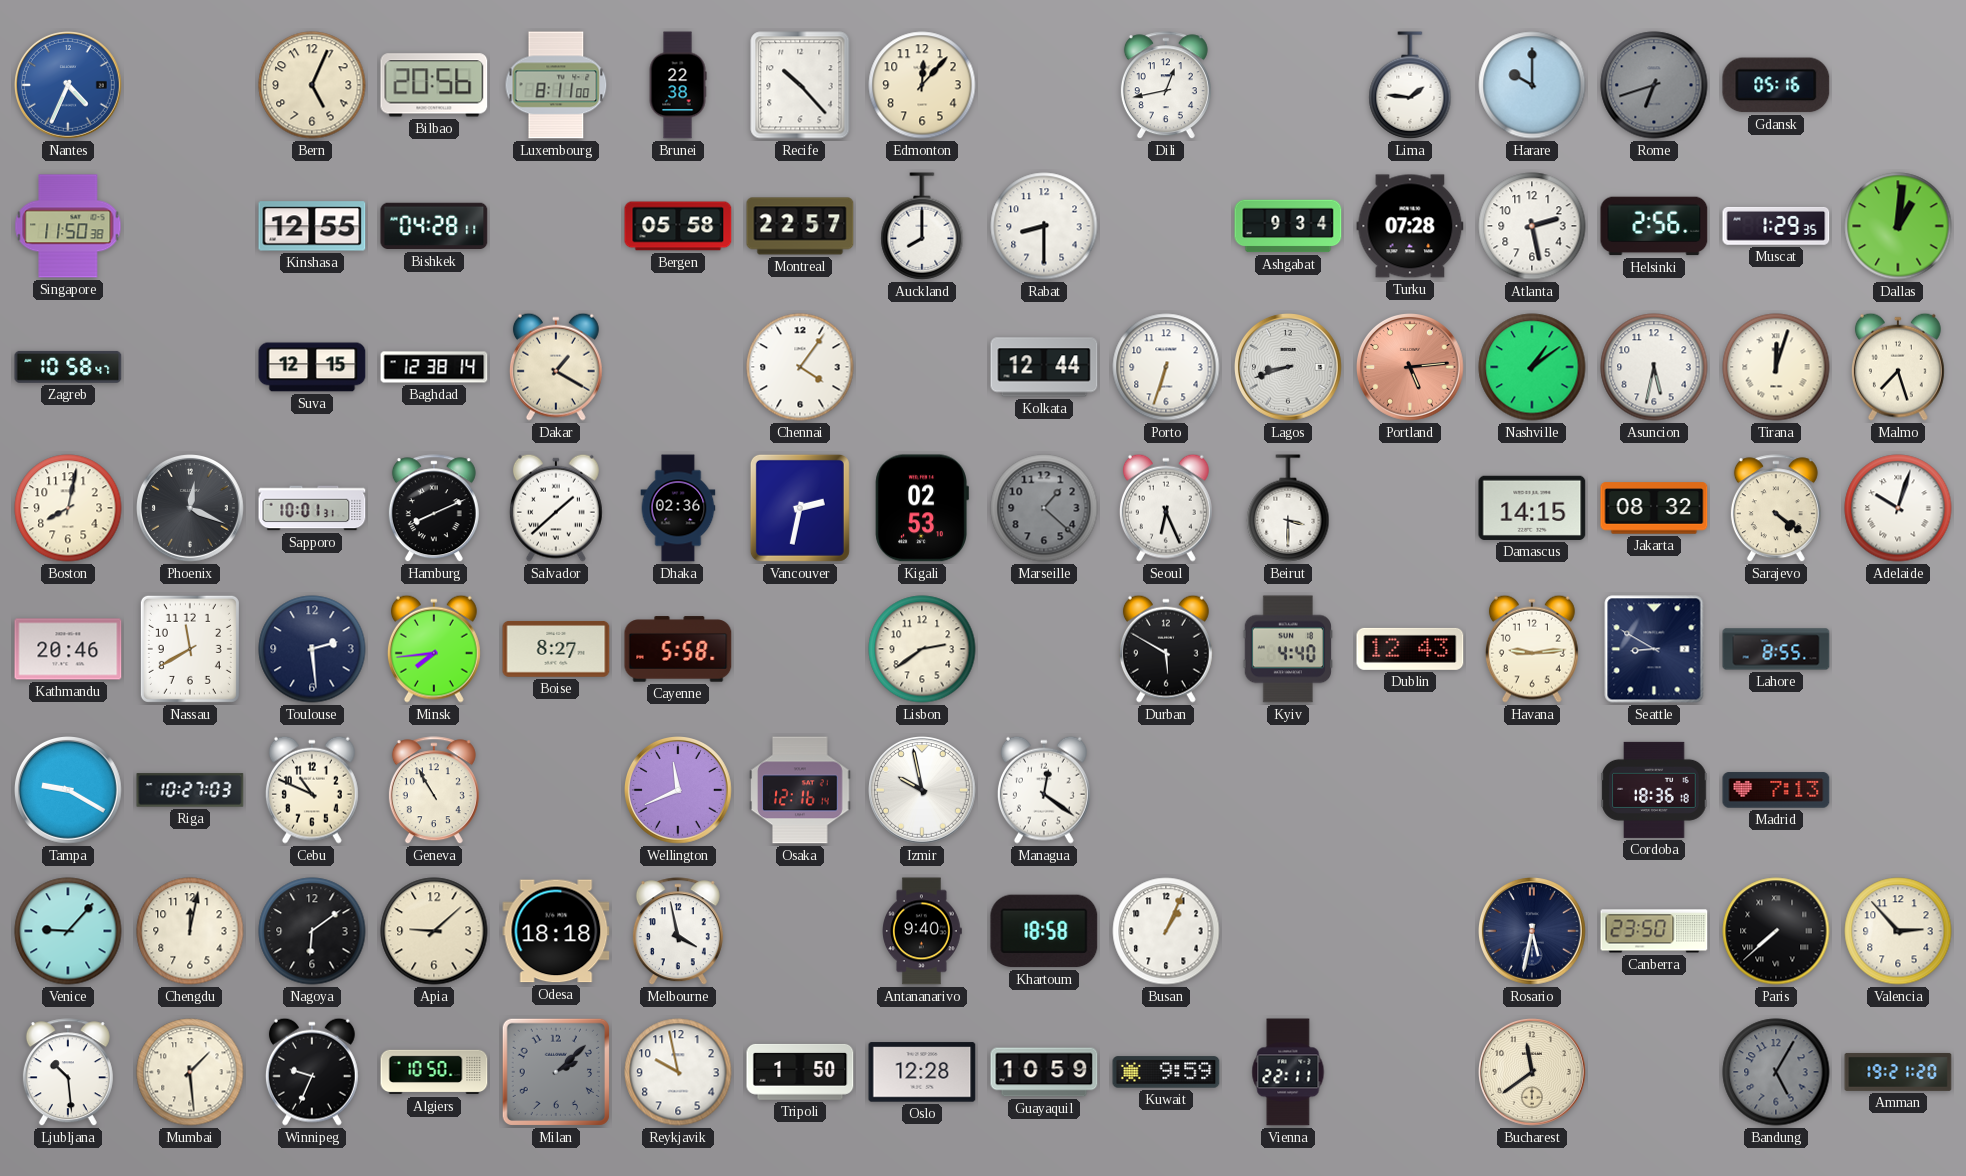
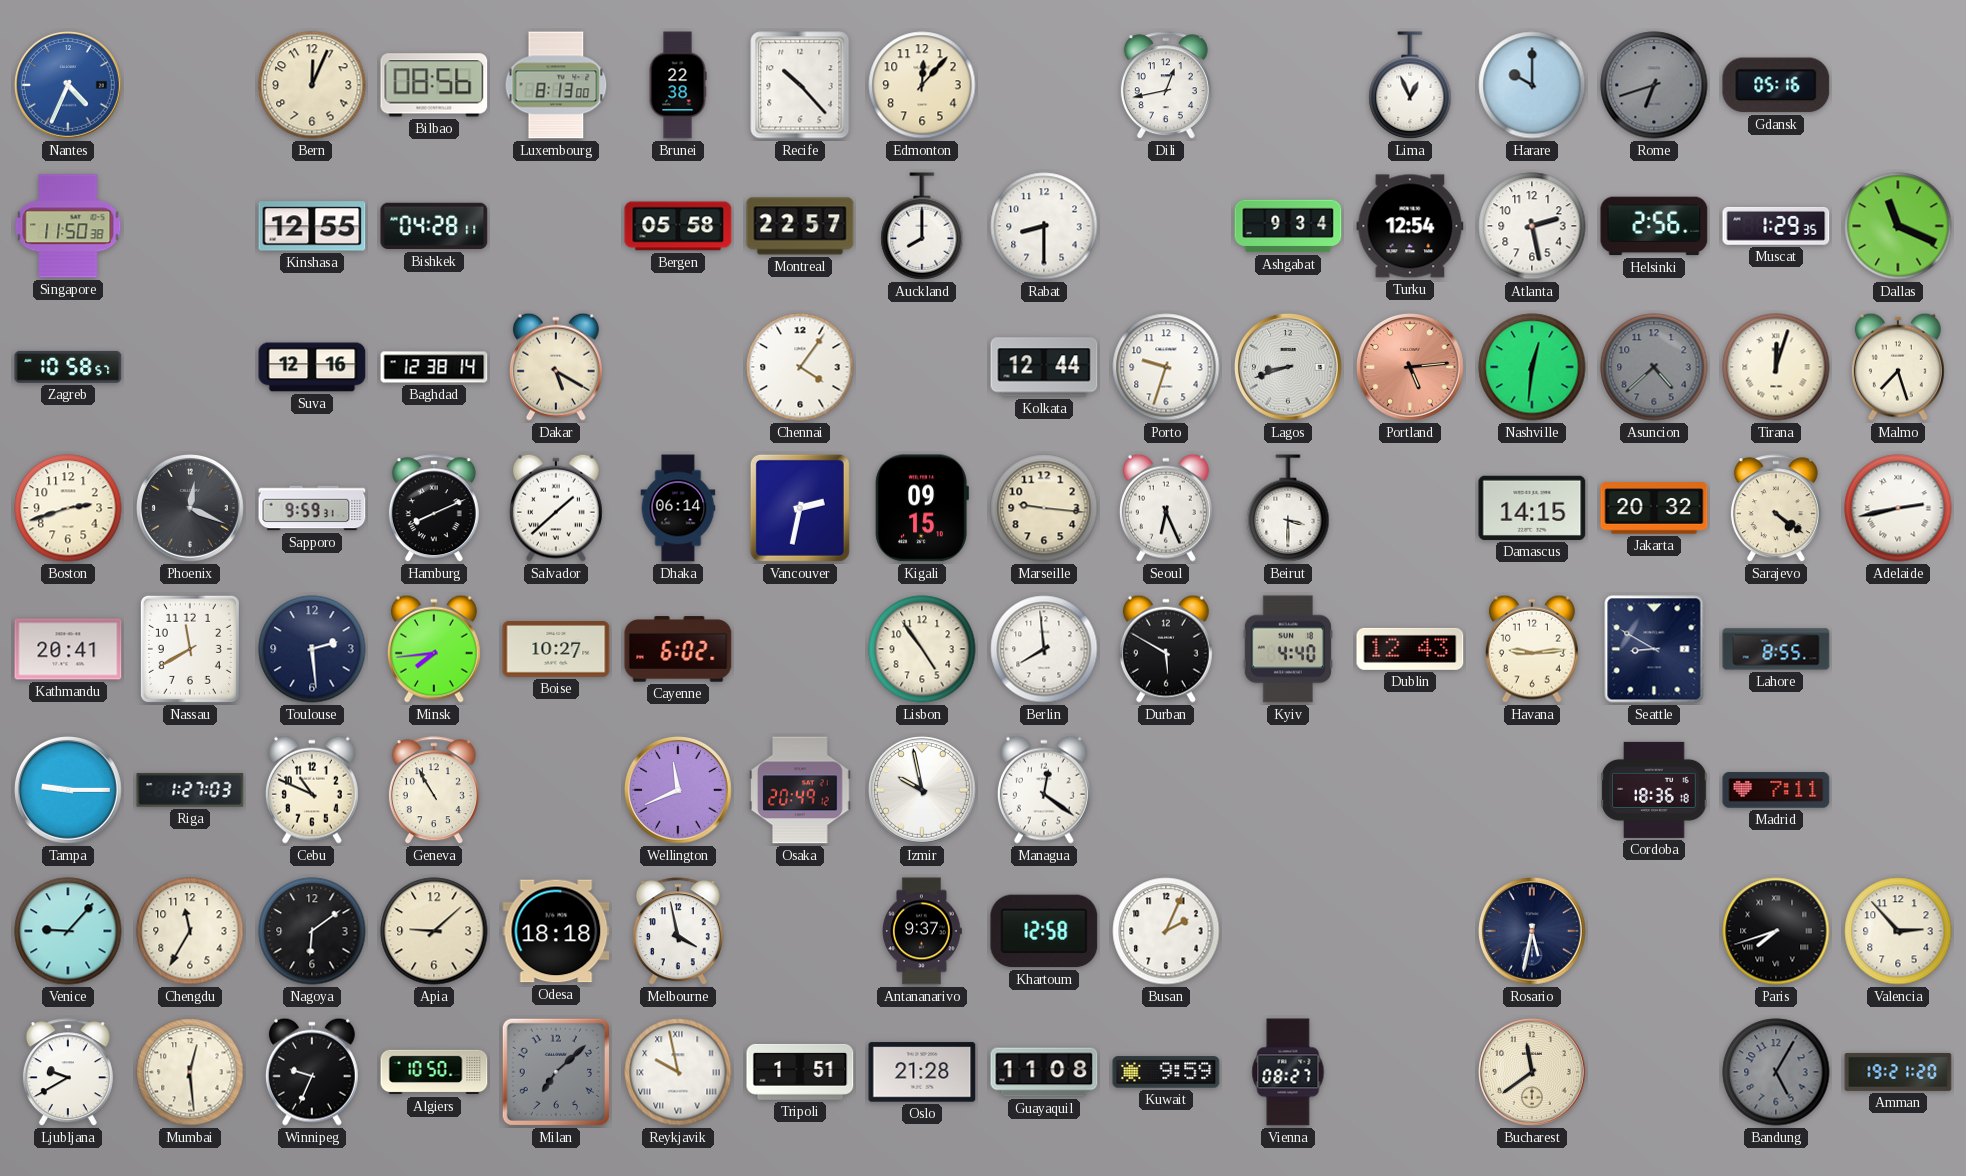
Bern: 5:04 -> 12:04
Bilbao: 20:56 -> 08:56
Luxembourg: 8:11 -> 8:13
Lima: 1:46 -> 12:56
Turku: 07:28 -> 12:54
Dallas: 1:01 -> 11:19
Zagreb: 10:58:47 -> 10:58:57
Suva: 12:15 -> 12:16
Dakar: 1:20 -> 5:20
Porto: 6:33 -> 9:33
Nashville: 1:09 -> 12:31
Asuncion: 5:32 -> 4:38
Asuncion dial: white -> grey
Boston: 8:02 -> 2:42
Sapporo: 10:01 -> 9:59
Dhaka: 02:36 -> 06:14
Kigali: 02:53 -> 09:15
Marseille: 1:22 -> 9:16
Marseille dial: grey -> cream
Jakarta: 08:32 -> 20:32
Adelaide: 10:03 -> 2:43
Kathmandu: 20:46 -> 20:41
Boise: 8:27 -> 10:27
Cayenne: 5:58 -> 6:02
Lisbon: 2:39 -> 4:54
Berlin: none -> 7:59
Tampa: 9:20 -> 9:15
Riga: 10:27 -> 1:27
Osaka: 12:16 -> 20:49
Madrid: 7:13 -> 7:11
Chengdu: 12:02 -> 11:35
Antananarivo: 9:40 -> 9:37
Khartoum: 18:58 -> 12:58
Busan: 1:04 -> 2:04
Canberra: 23:50 -> none
Paris: 7:38 -> 7:42
Ljubljana: 10:29 -> 9:40
Mumbai: 1:29 -> 12:29
Milan: 2:08 -> 7:08
Reykjavik numerals: Arabic -> Roman
Tripoli: 1:50 -> 1:51
Oslo: 12:28 -> 21:28
Guayaquil: 10:59 -> 11:08
Vienna: 22:11 -> 08:27
